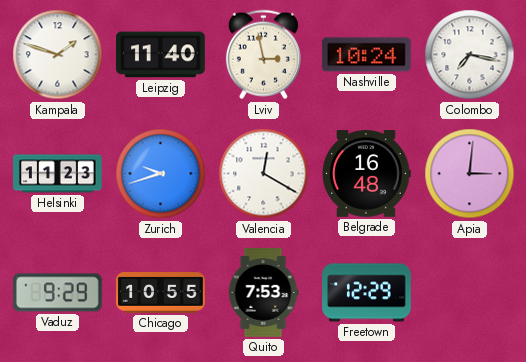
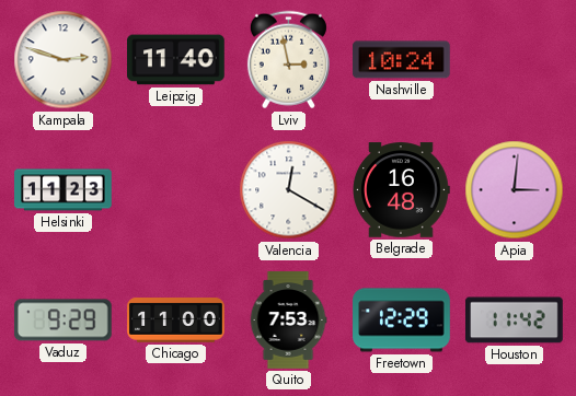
Kampala: 1:48 -> 2:48
Colombo: 7:17 -> none
Zurich: 9:42 -> none
Chicago: 10:55 -> 11:00
Houston: none -> 11:42
